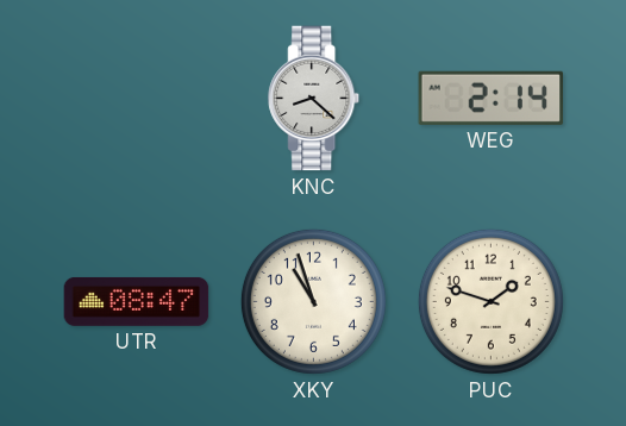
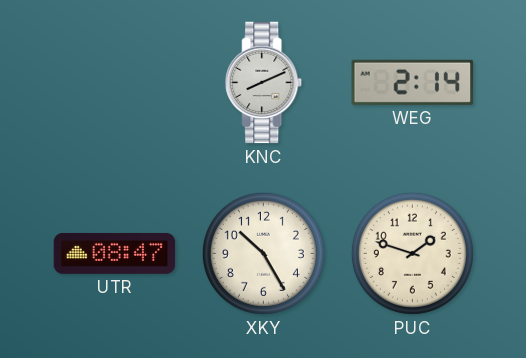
KNC: 8:22 -> 8:11
XKY: 10:57 -> 10:25
